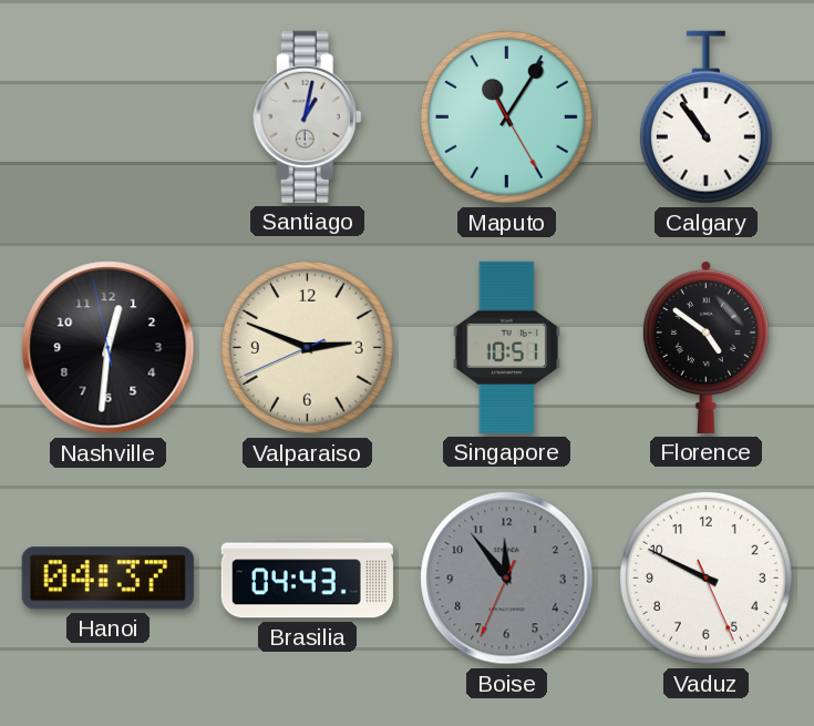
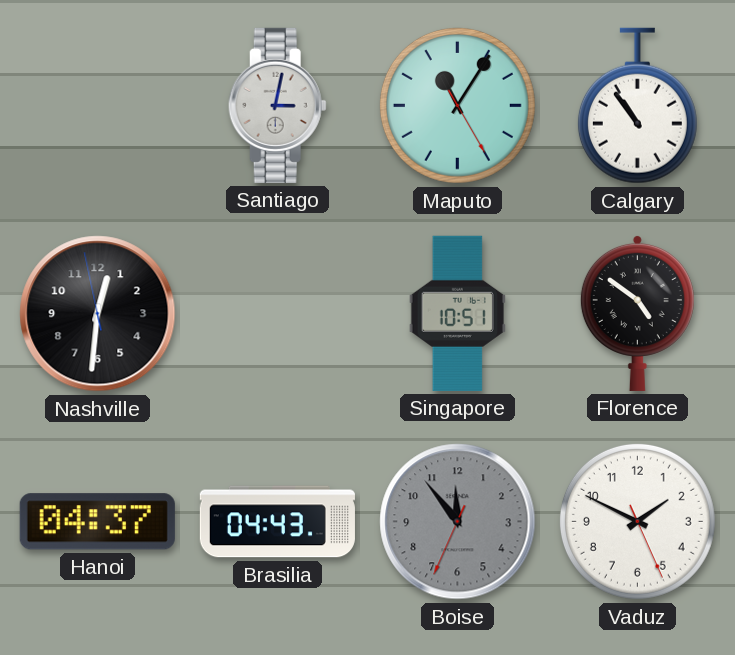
Santiago: 1:02 -> 3:02
Valparaiso: 2:48 -> none
Vaduz: 9:49 -> 1:49
